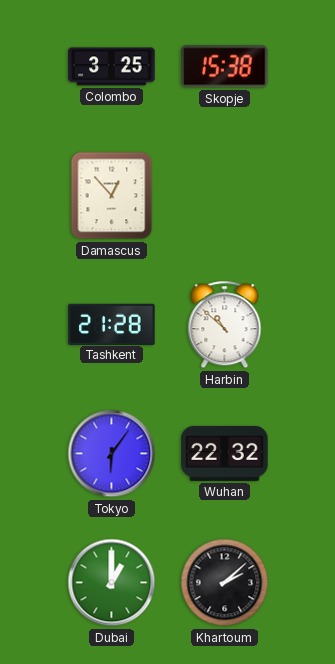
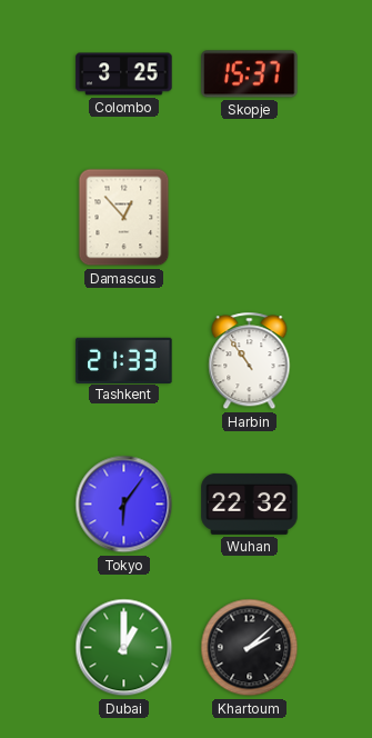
Skopje: 15:38 -> 15:37
Tashkent: 21:28 -> 21:33
Harbin: 10:52 -> 10:54
